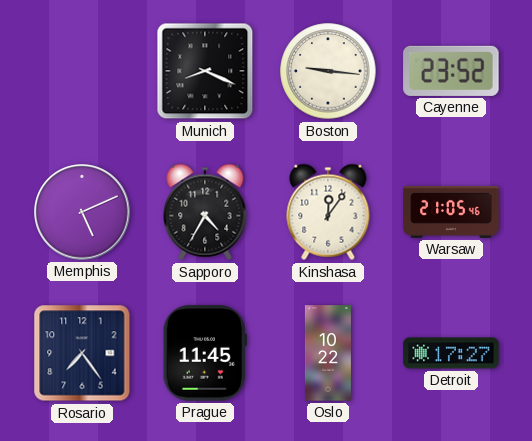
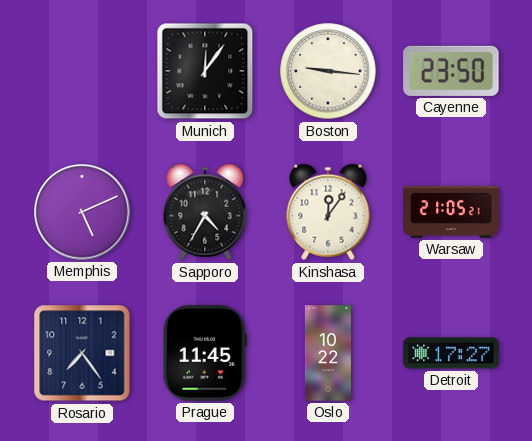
Munich: 8:19 -> 12:06
Cayenne: 23:52 -> 23:50
Warsaw: 21:05:46 -> 21:05:21
